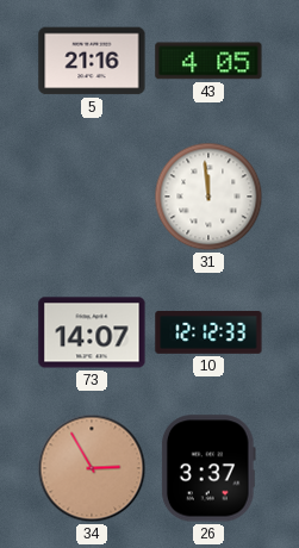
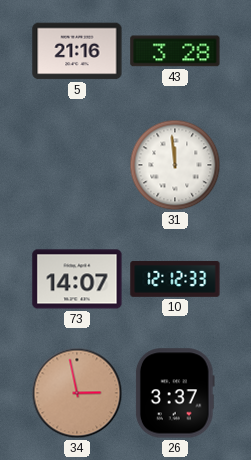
43: 4:05 -> 3:28
34: 2:55 -> 2:58
